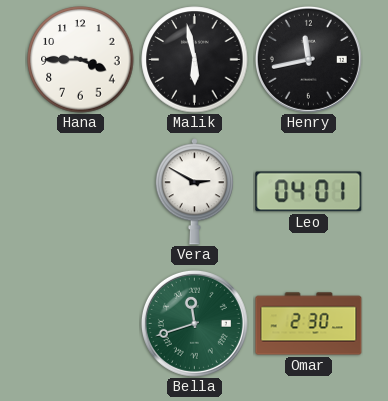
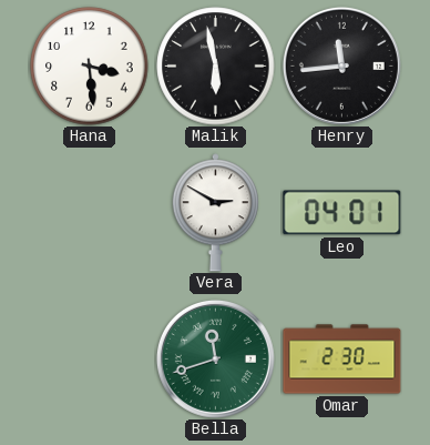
Hana: 3:45 -> 3:29
Henry: 11:43 -> 11:44
